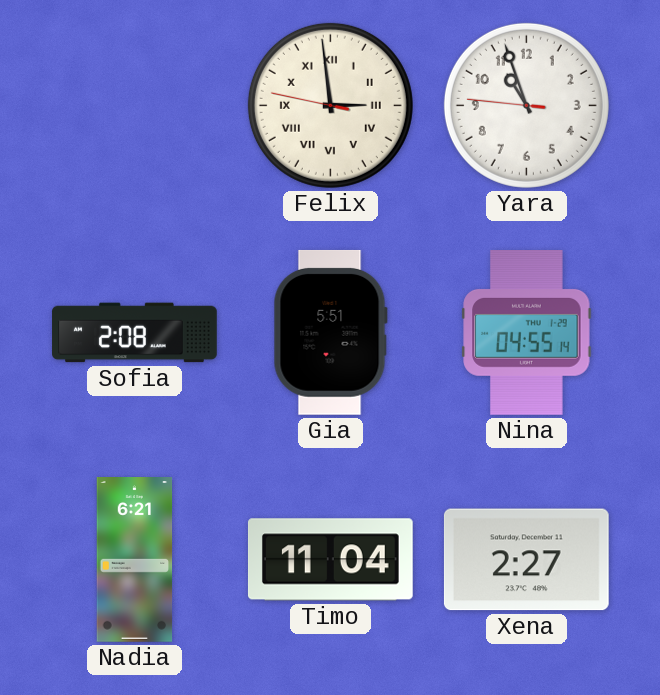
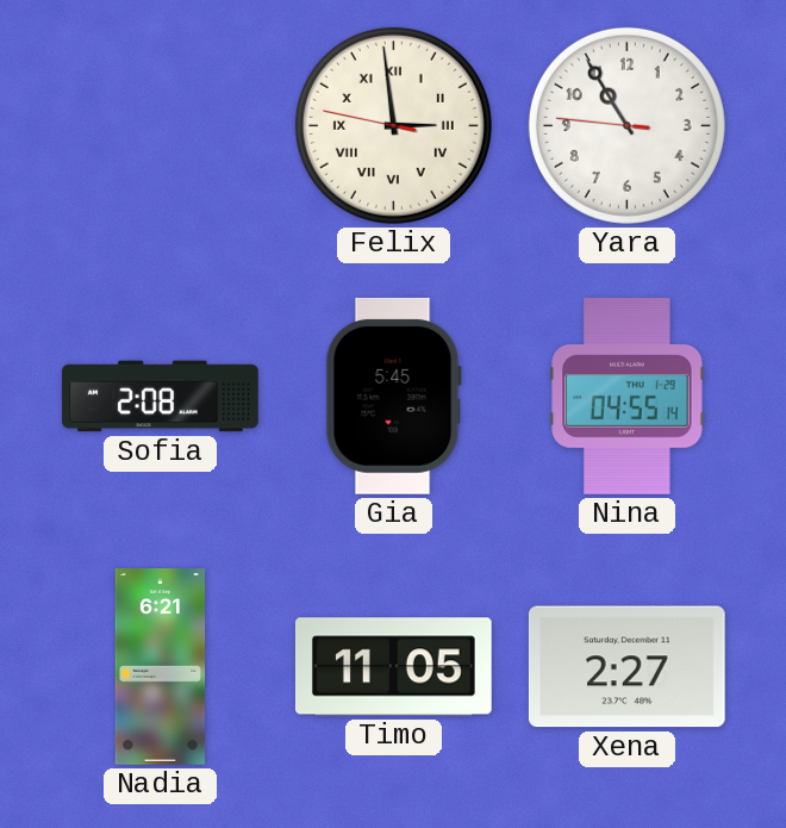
Yara: 10:56 -> 10:54
Gia: 5:51 -> 5:45
Timo: 11:04 -> 11:05
